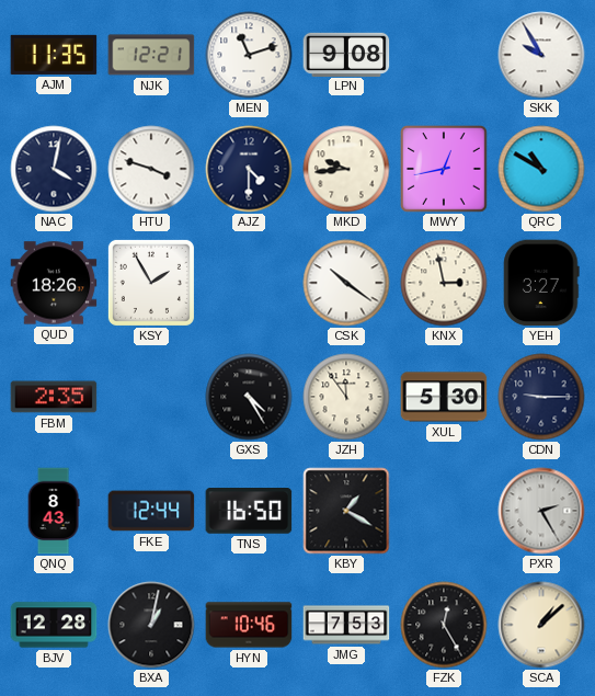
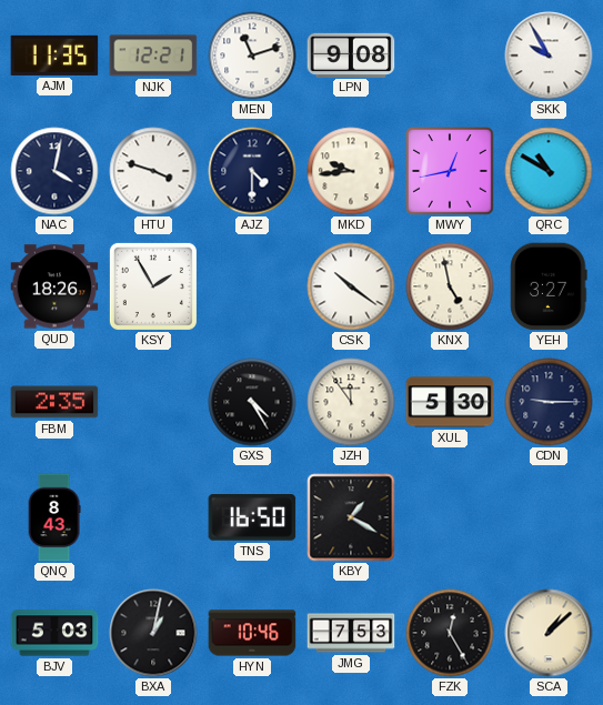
KNX: 2:58 -> 4:58
FKE: 12:44 -> none
PXR: 2:25 -> none
BJV: 12:28 -> 5:03
